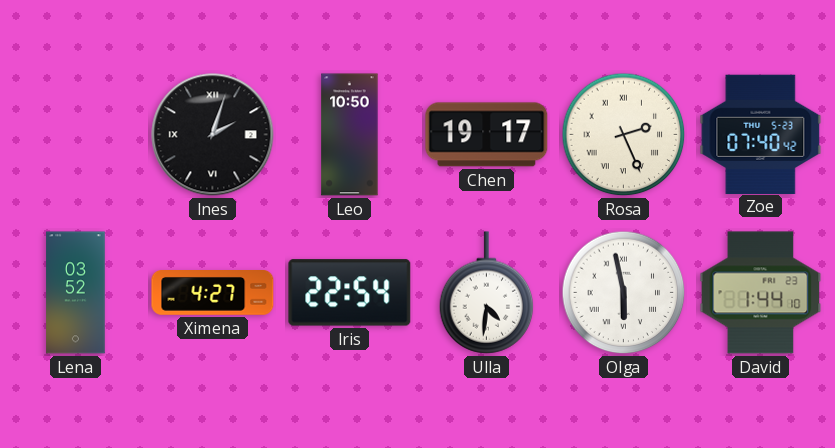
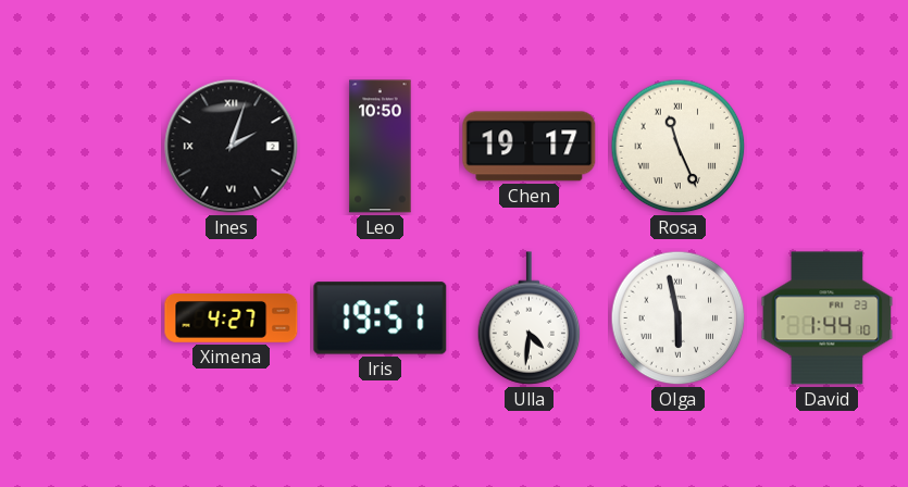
Rosa: 2:26 -> 11:26
Zoe: 07:40 -> none
Lena: 03:52 -> none
Iris: 22:54 -> 19:51
